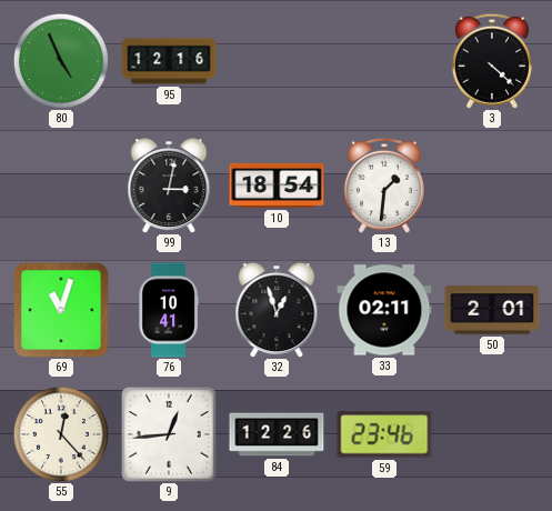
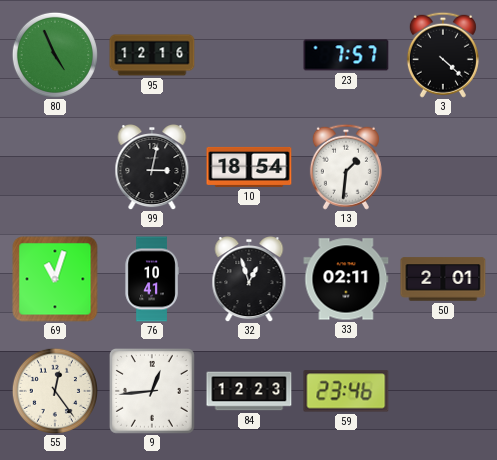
23: none -> 7:57
55: 12:23 -> 12:24
84: 12:26 -> 12:23
